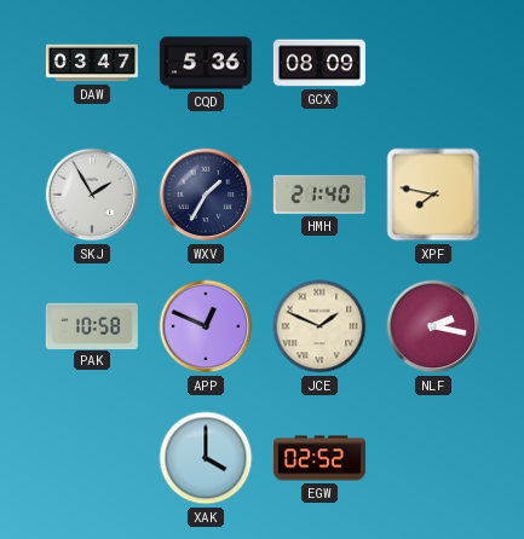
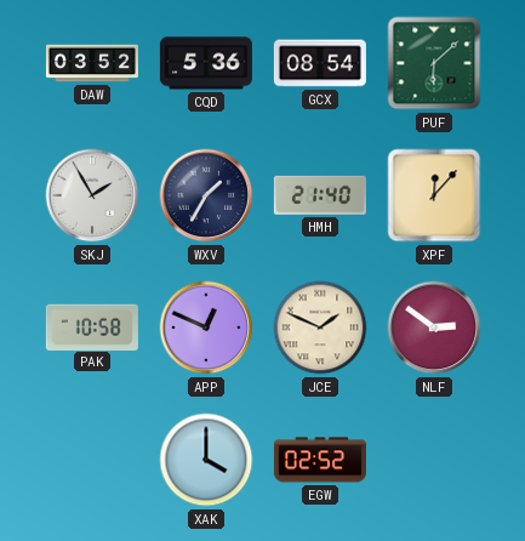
DAW: 03:47 -> 03:52
GCX: 08:09 -> 08:54
PUF: none -> 6:08
XPF: 7:47 -> 12:07
NLF: 2:17 -> 2:51
